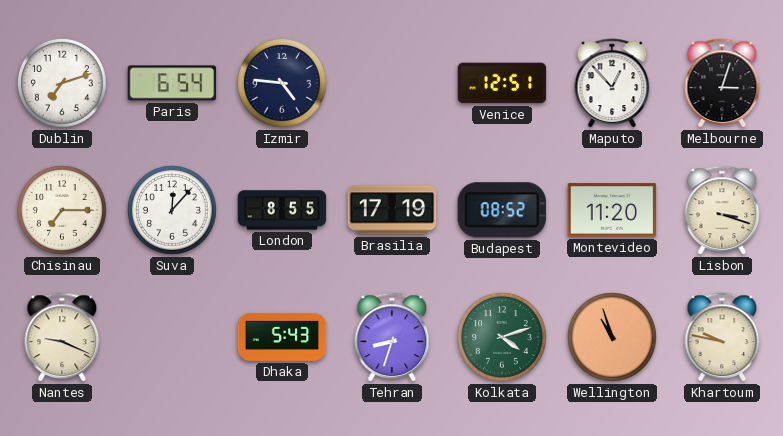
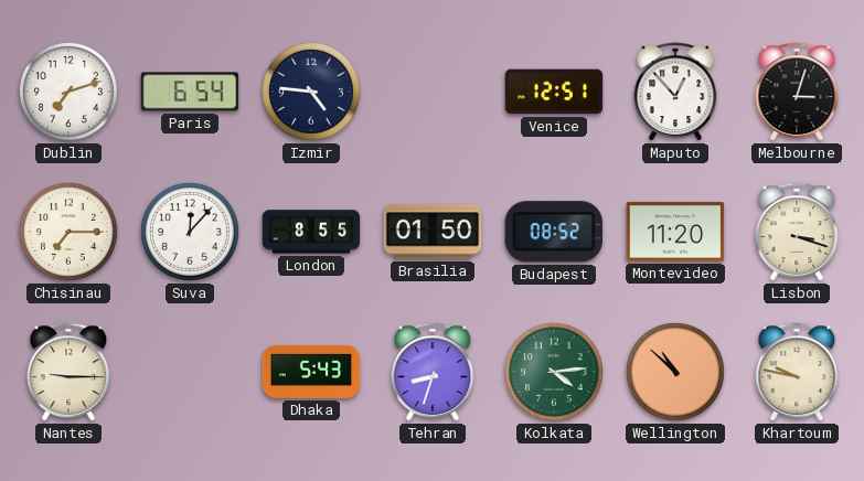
Brasilia: 17:19 -> 01:50
Nantes: 9:19 -> 9:15
Kolkata: 4:12 -> 4:14
Wellington: 10:57 -> 10:52
